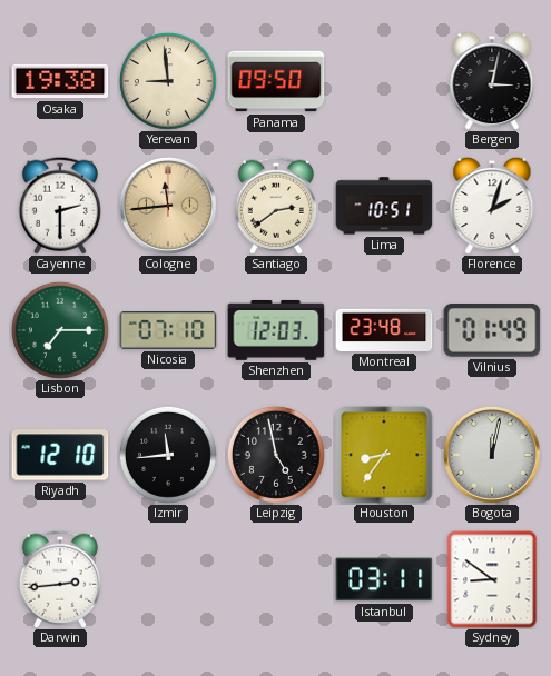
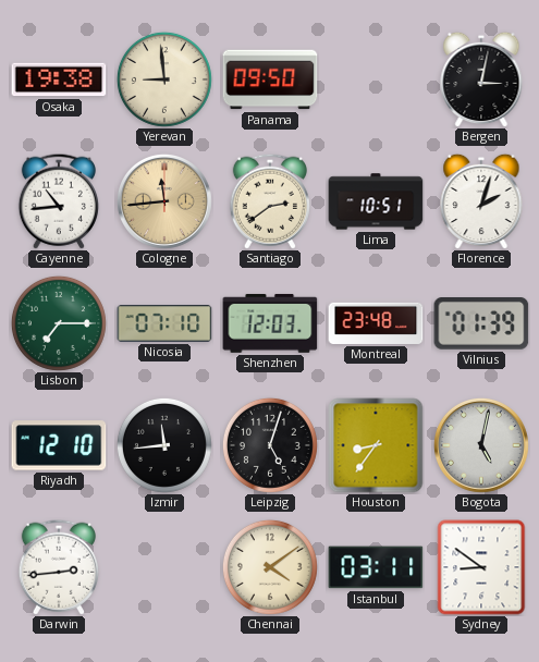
Cayenne: 2:30 -> 10:44
Vilnius: 01:49 -> 01:39
Leipzig: 4:58 -> 5:03
Bogota: 12:02 -> 5:02
Chennai: none -> 4:09
